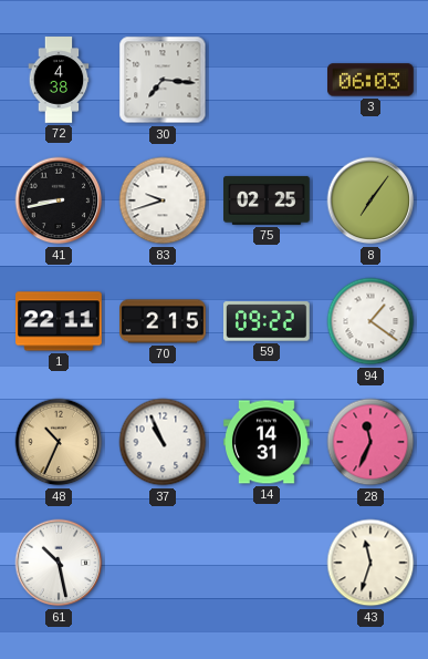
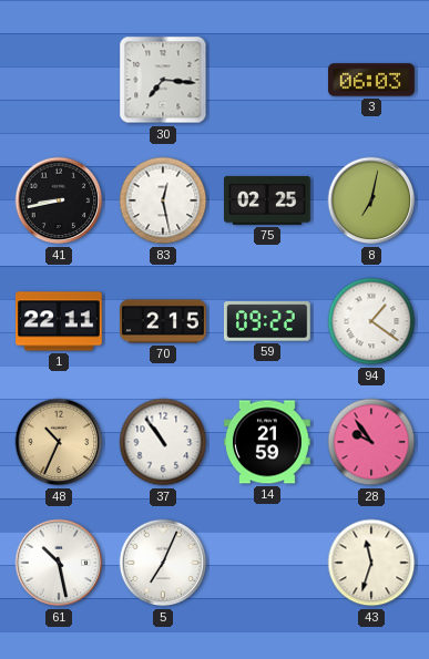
72: 4:38 -> none
83: 9:42 -> 12:28
8: 7:06 -> 7:02
37: 10:56 -> 10:54
14: 14:31 -> 21:59
28: 11:34 -> 9:54
5: none -> 7:04
